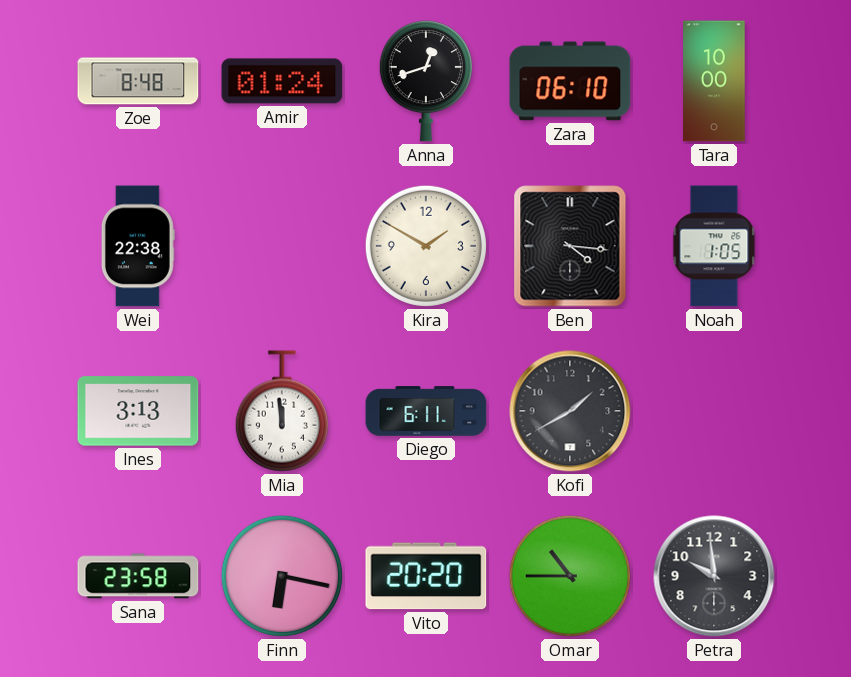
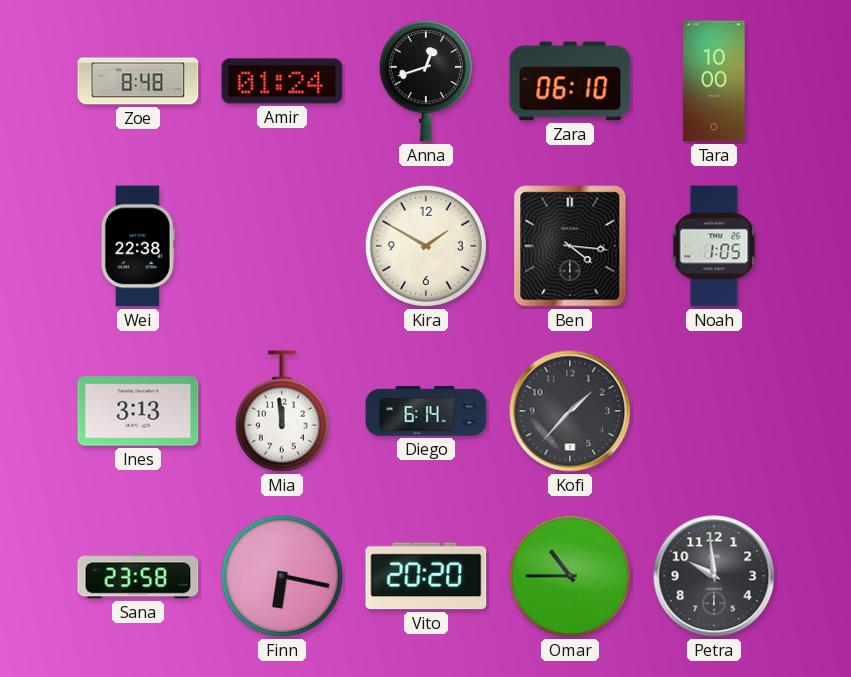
Diego: 6:11 -> 6:14
Kofi: 1:40 -> 1:37
